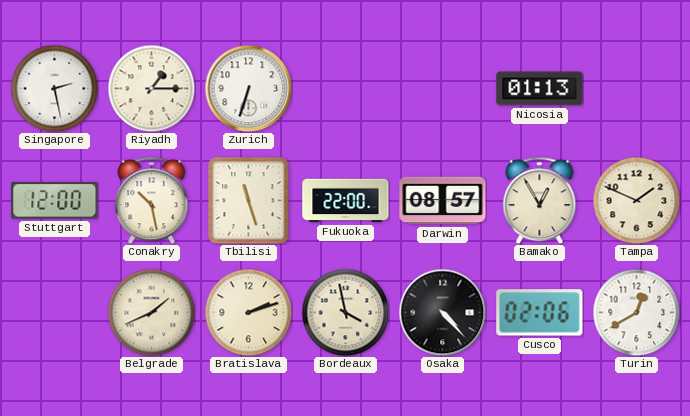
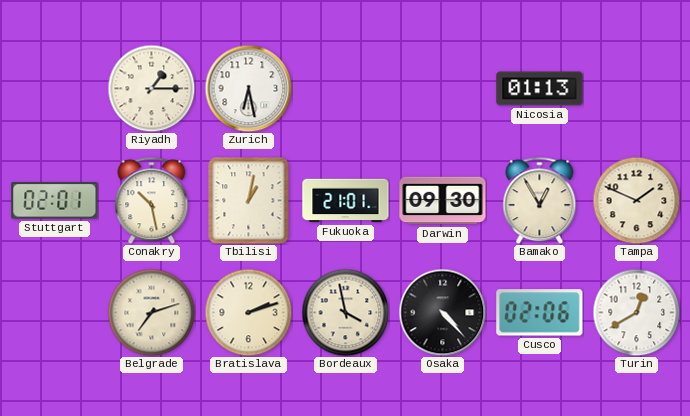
Singapore: 2:28 -> none
Zurich: 6:33 -> 6:28
Stuttgart: 12:00 -> 02:01
Tbilisi: 11:27 -> 1:02
Fukuoka: 22:00 -> 21:01
Darwin: 08:57 -> 09:30
Belgrade: 1:41 -> 7:12
